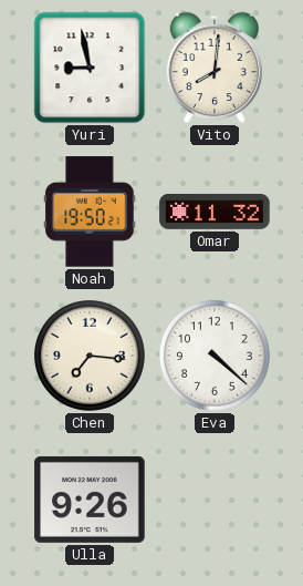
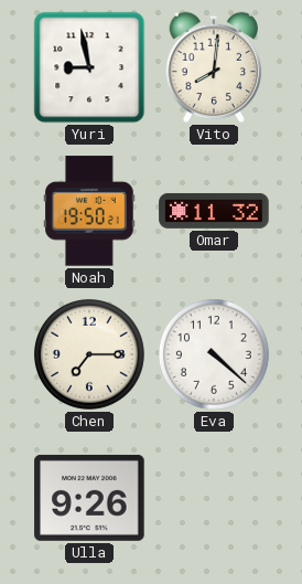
Chen: 7:16 -> 7:15
